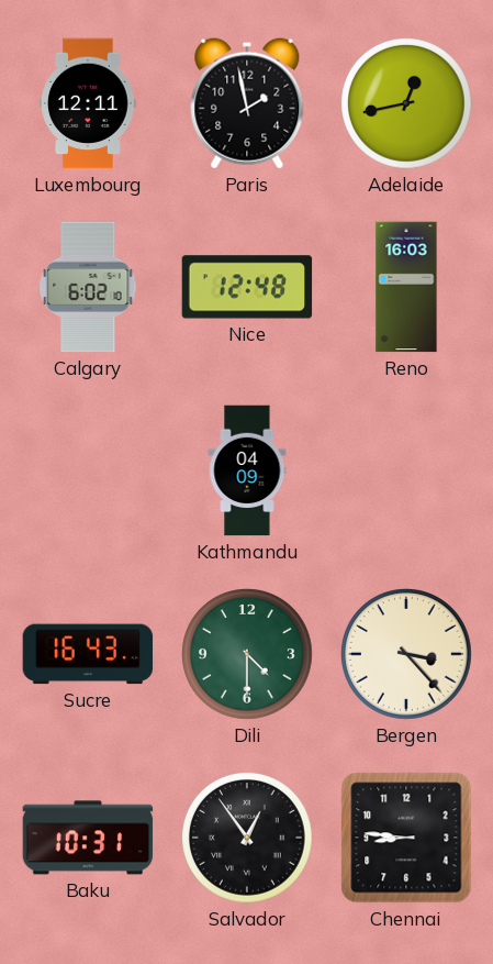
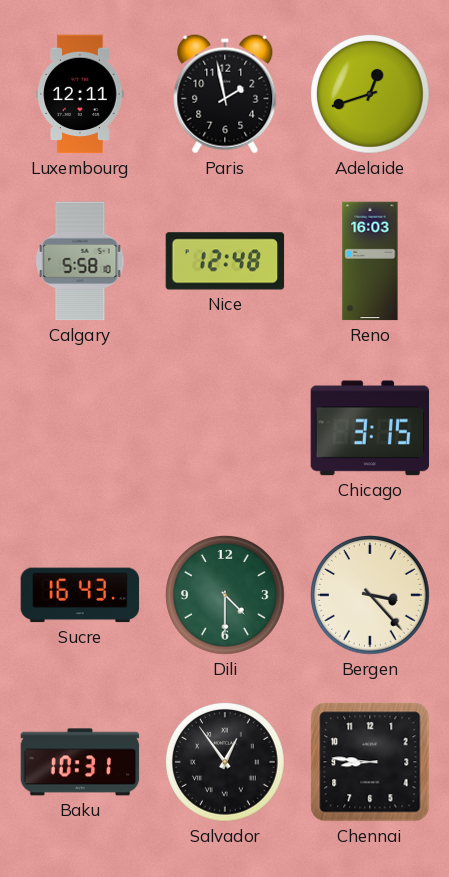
Adelaide: 12:43 -> 12:42
Calgary: 6:02 -> 5:58
Kathmandu: 04:09 -> none
Chicago: none -> 3:15
